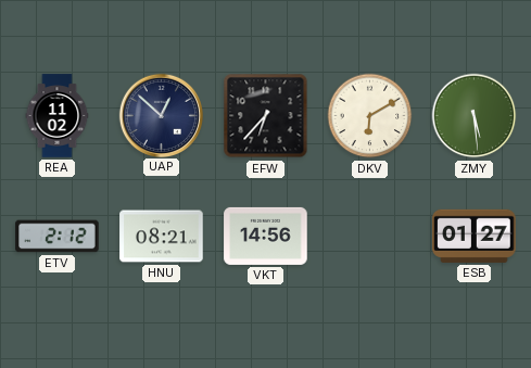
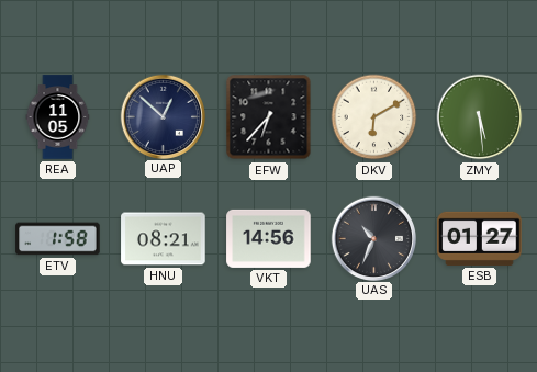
REA: 11:02 -> 11:05
ETV: 2:12 -> 1:58
UAS: none -> 10:34
